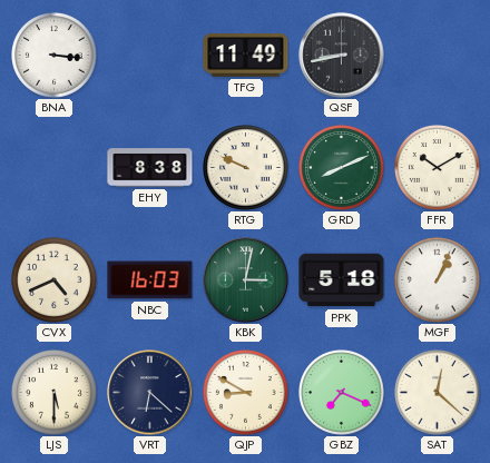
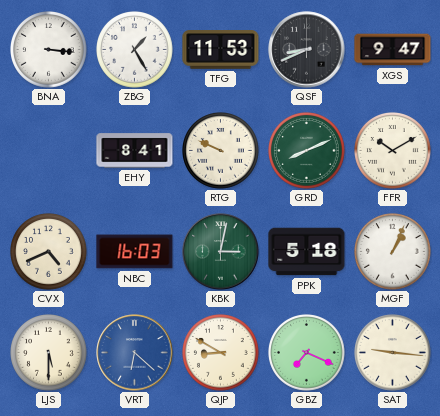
ZBG: none -> 1:25
TFG: 11:49 -> 11:53
QSF: 8:43 -> 8:41
XGS: none -> 9:47
EHY: 8:38 -> 8:41
VRT dial: navy -> blue
SAT: 12:22 -> 9:16
